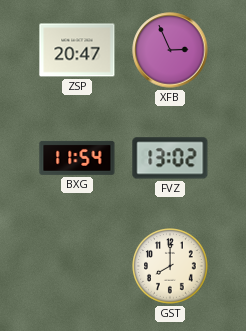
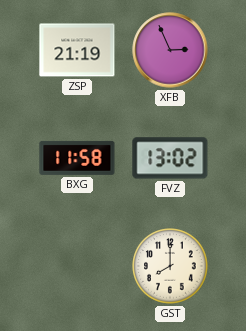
ZSP: 20:47 -> 21:19
BXG: 11:54 -> 11:58
